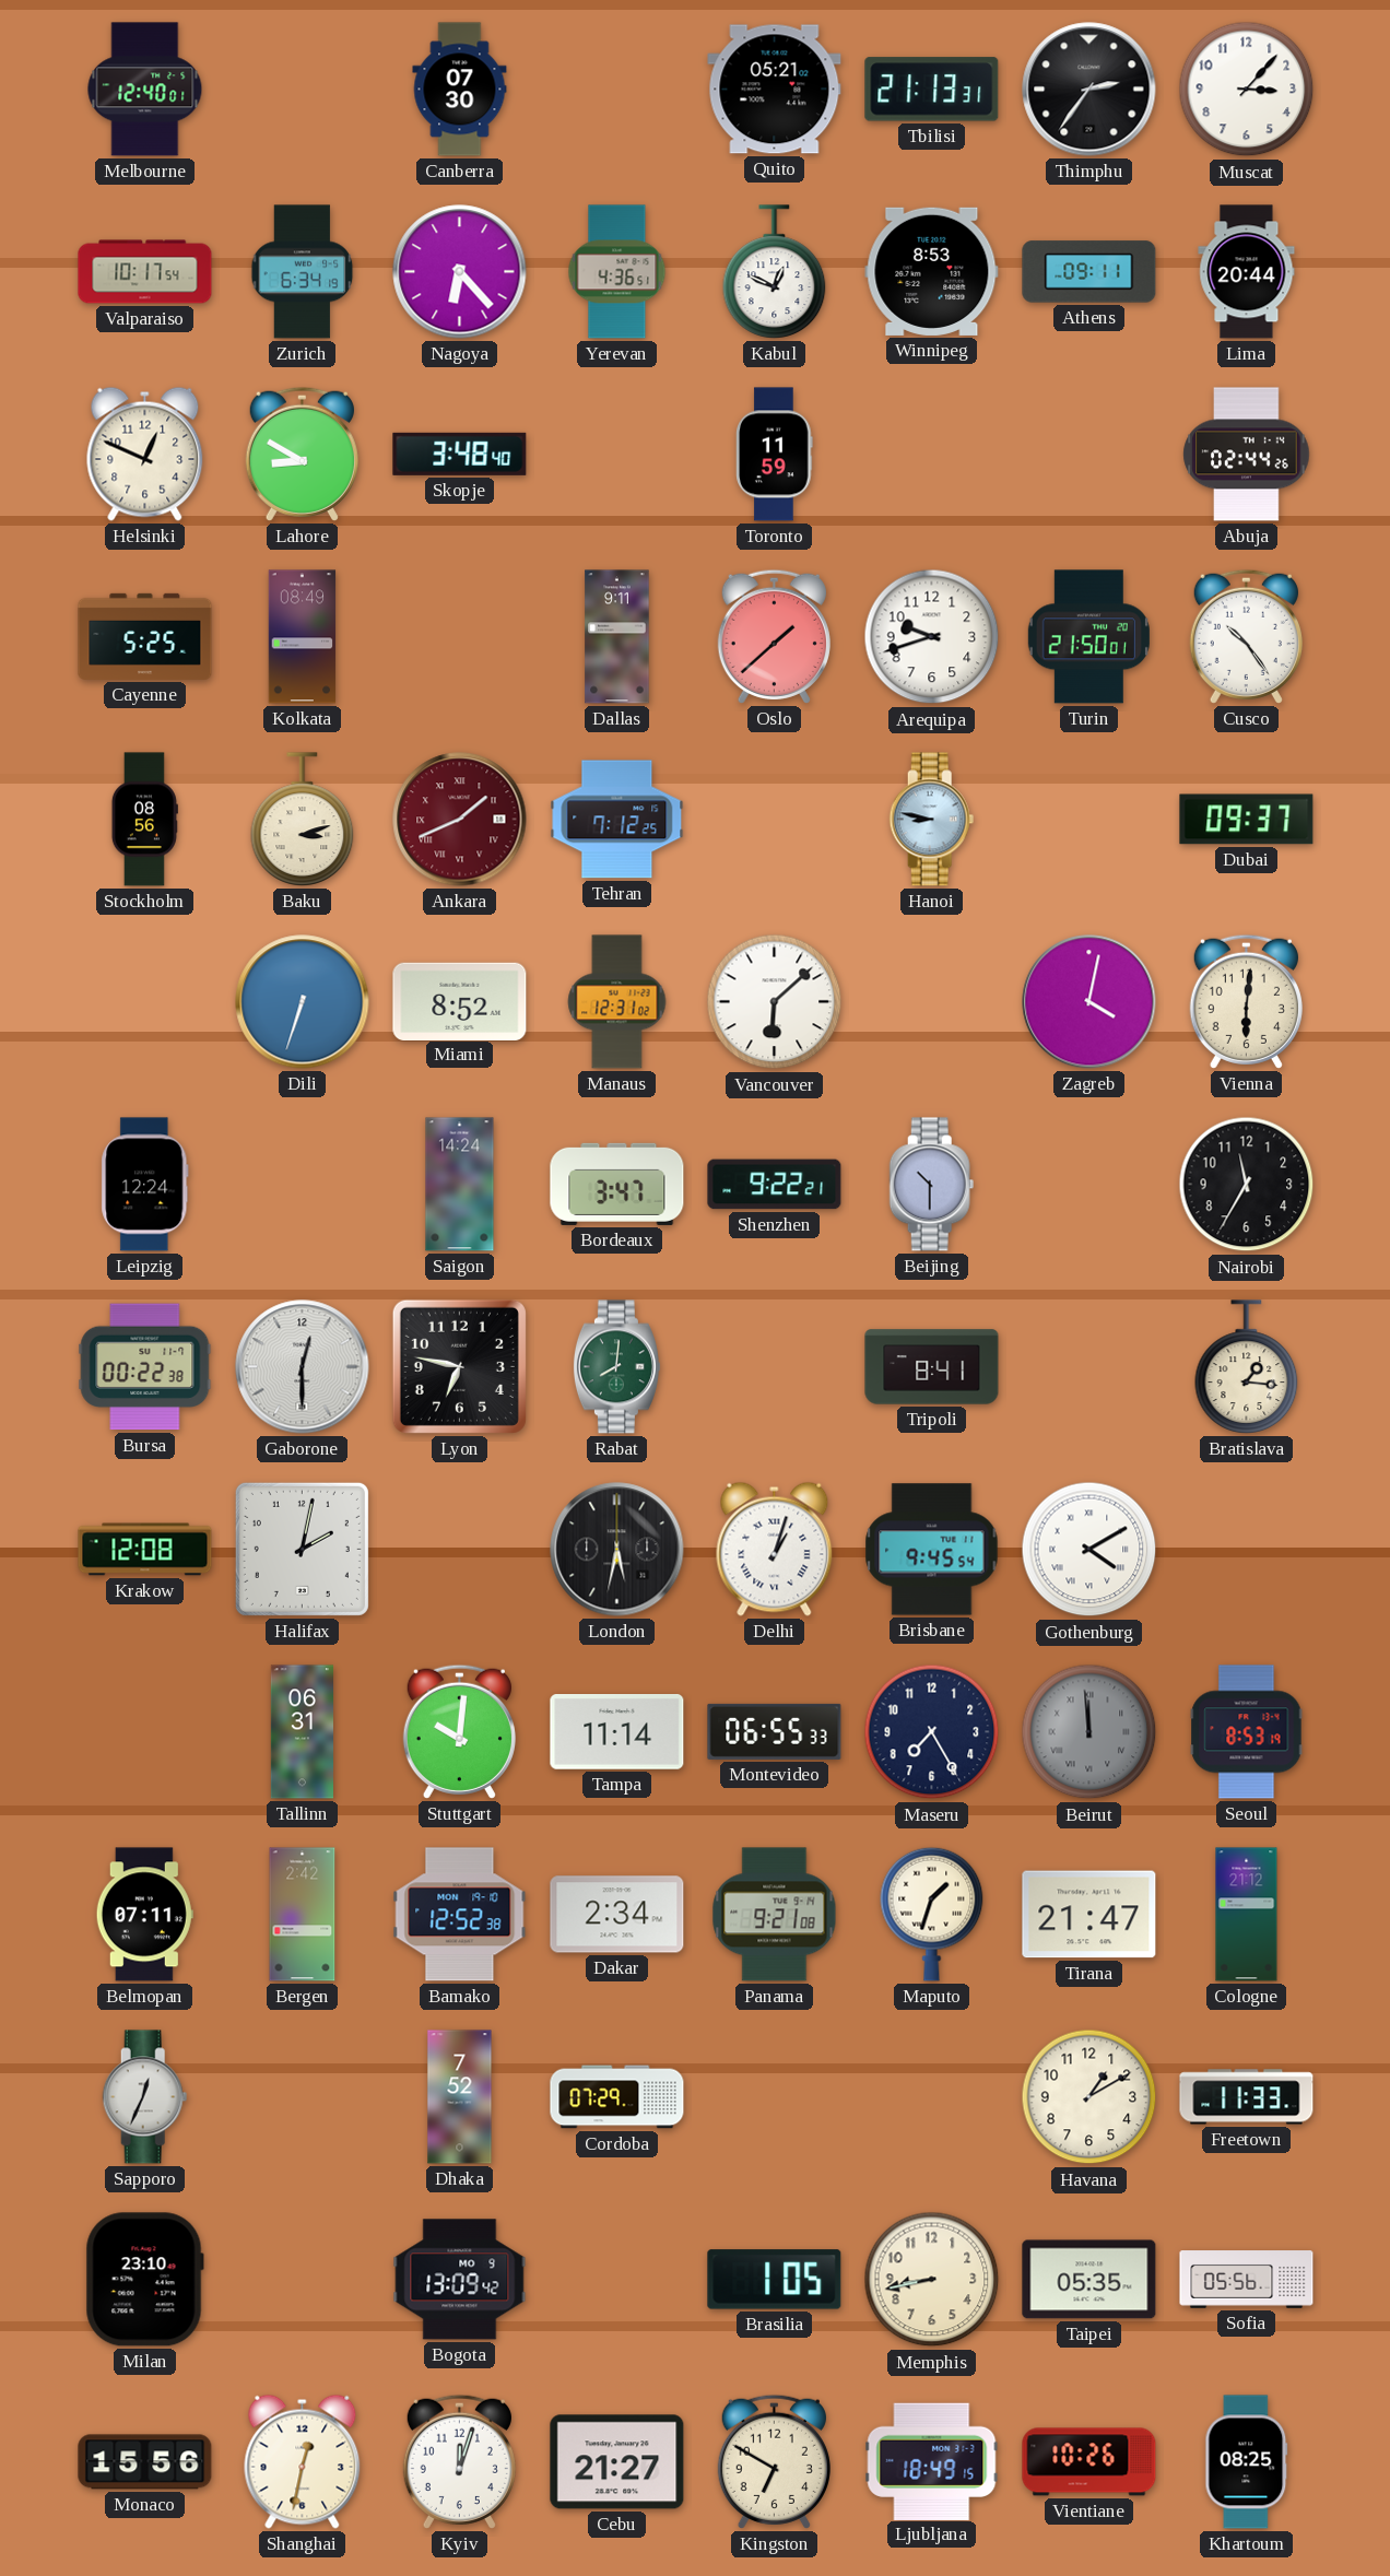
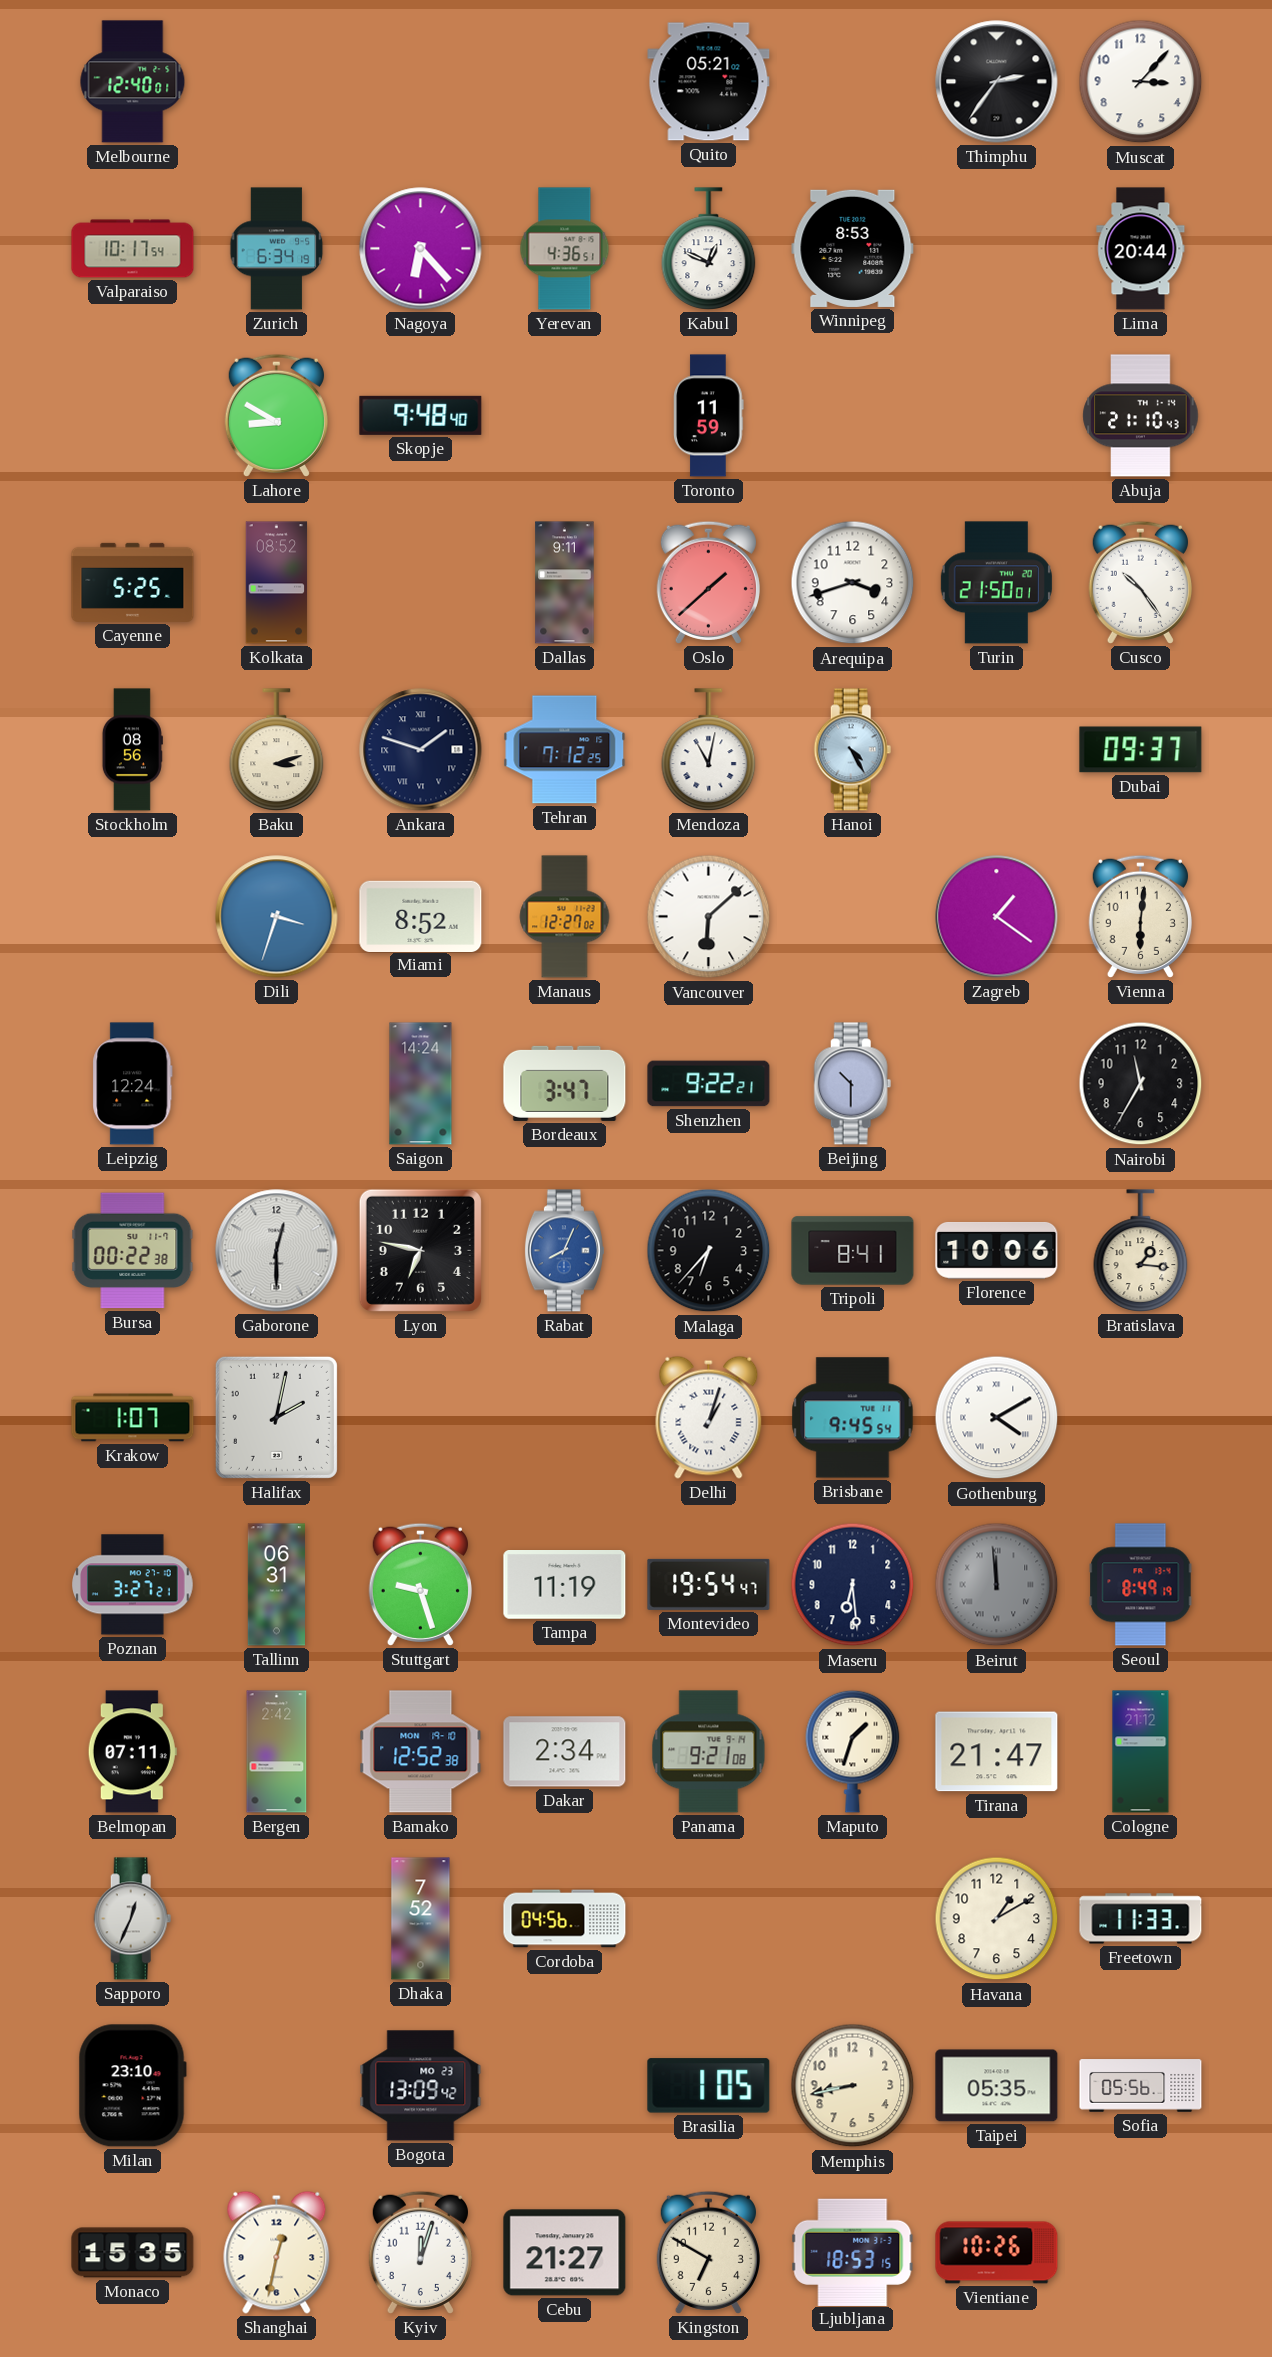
Canberra: 07:30 -> none
Tbilisi: 21:13 -> none
Athens: 09:11 -> none
Helsinki: 12:49 -> none
Skopje: 3:48 -> 9:48
Abuja: 02:44 -> 21:10
Kolkata: 08:49 -> 08:52
Arequipa: 9:42 -> 3:42
Ankara: 1:41 -> 1:48
Ankara dial: burgundy -> navy
Mendoza: none -> 11:02
Hanoi: 8:47 -> 4:25
Dili: 6:33 -> 3:33
Manaus: 12:31 -> 12:27
Zagreb: 4:02 -> 1:21
Rabat: 8:01 -> 8:04
Rabat dial: green -> blue
Malaga: none -> 6:37
Florence: none -> 10:06
Krakow: 12:08 -> 1:07
London: 5:32 -> none
Poznan: none -> 3:27
Stuttgart: 10:01 -> 9:27
Tampa: 11:14 -> 11:19
Montevideo: 06:55 -> 19:54
Maseru: 7:25 -> 6:29
Seoul: 8:53 -> 8:49
Cordoba: 07:29 -> 04:56
Bogota date: MO 9 -> MO 23
Monaco: 15:56 -> 15:35
Ljubljana: 18:49 -> 18:53
Khartoum: 08:25 -> none
